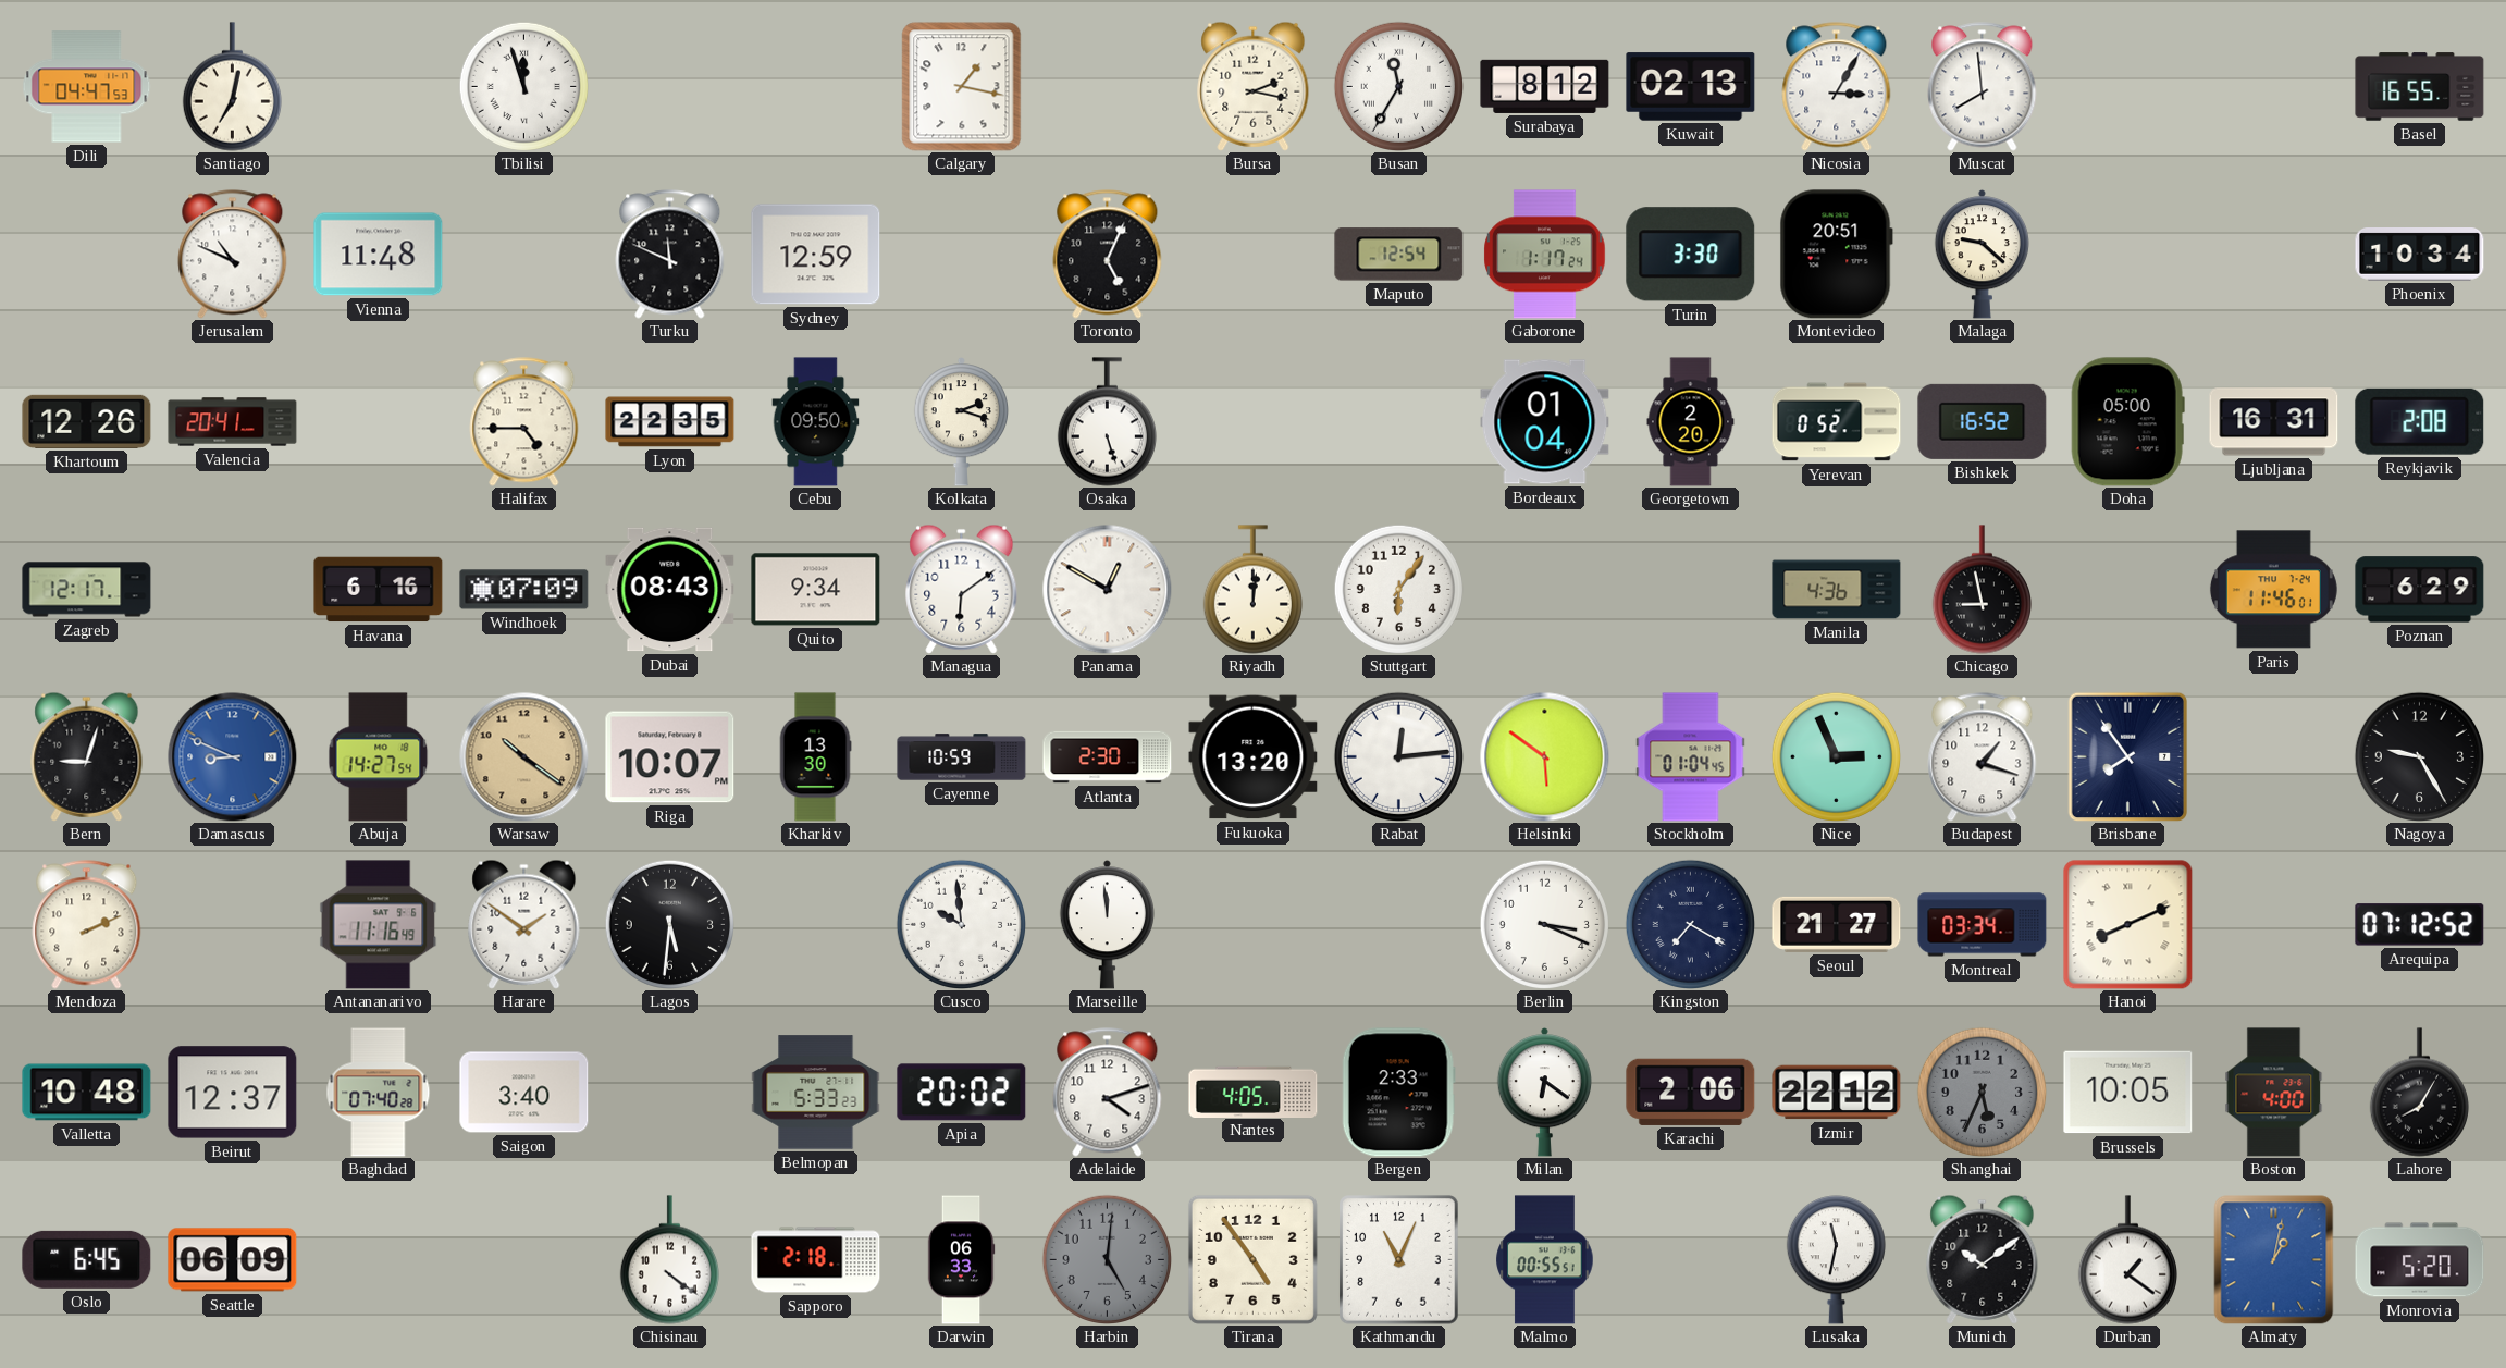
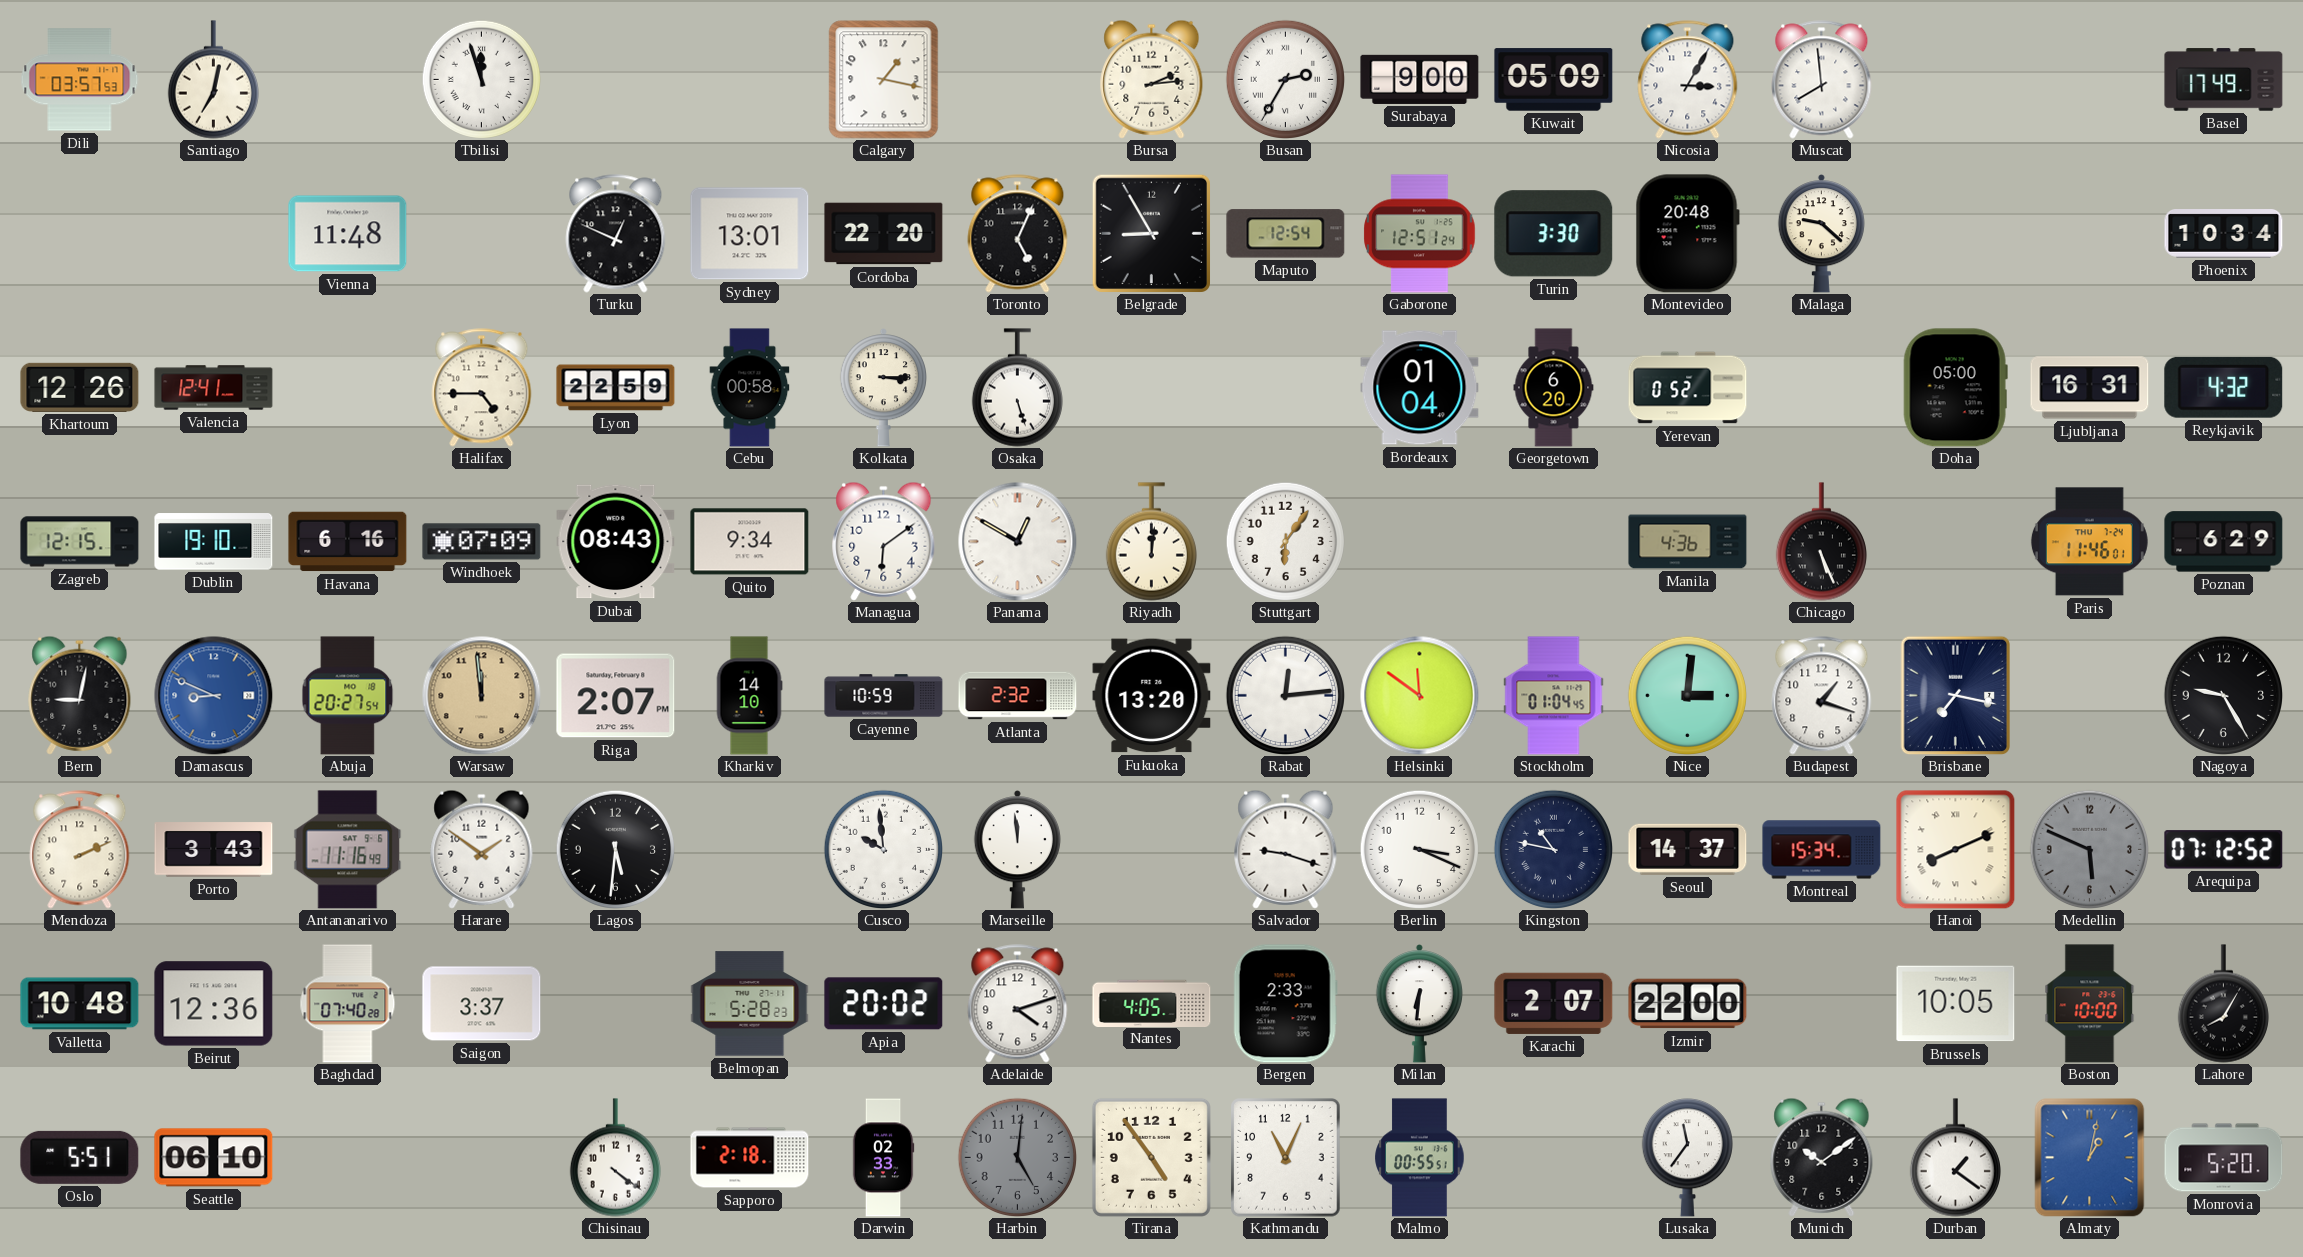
Dili: 04:47 -> 03:57
Bursa: 2:17 -> 2:14
Busan: 11:35 -> 2:35
Surabaya: 8:12 -> 9:00
Kuwait: 02:13 -> 05:09
Basel: 16:55 -> 17:49
Jerusalem: 10:49 -> none
Turku: 11:49 -> 12:49
Sydney: 12:59 -> 13:01
Cordoba: none -> 22:20
Belgrade: none -> 8:55
Gaborone: 1:17 -> 12:51
Montevideo: 20:51 -> 20:48
Valencia: 20:41 -> 12:41
Lyon: 22:35 -> 22:59
Cebu: 09:50 -> 00:58
Kolkata: 2:18 -> 3:15
Georgetown: 2:20 -> 6:20
Bishkek: 16:52 -> none
Reykjavik: 2:08 -> 4:32
Zagreb: 12:17 -> 12:15
Dublin: none -> 19:10
Chicago: 8:58 -> 5:26
Bern: 9:03 -> 9:02
Abuja: 14:27 -> 20:27
Warsaw: 10:21 -> 11:59
Riga: 10:07 -> 2:07
Kharkiv: 13:30 -> 14:10
Atlanta: 2:30 -> 2:32
Helsinki: 5:51 -> 11:51
Nice: 2:56 -> 3:01
Brisbane: 7:54 -> 7:17
Porto: none -> 3:43
Salvador: none -> 9:18
Kingston: 7:20 -> 10:47
Seoul: 21:27 -> 14:37
Montreal: 03:34 -> 15:34
Medellin: none -> 5:49
Beirut: 12:37 -> 12:36
Saigon: 3:40 -> 3:37
Belmopan: 5:33 -> 5:28
Milan: 6:21 -> 6:31
Karachi: 2:06 -> 2:07
Izmir: 22:12 -> 22:00
Shanghai: 5:34 -> none
Boston: 4:00 -> 10:00
Oslo: 6:45 -> 5:51
Seattle: 06:09 -> 06:10
Darwin: 06:33 -> 02:33
Lusaka: 11:32 -> 11:36
